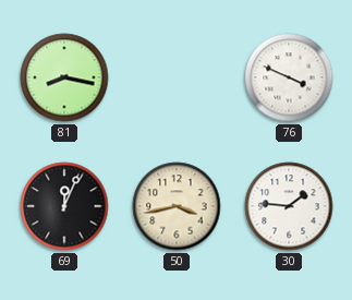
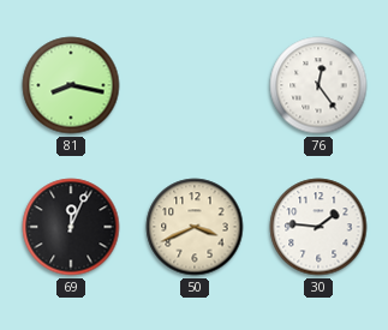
76: 3:49 -> 12:24
50: 3:43 -> 3:41
